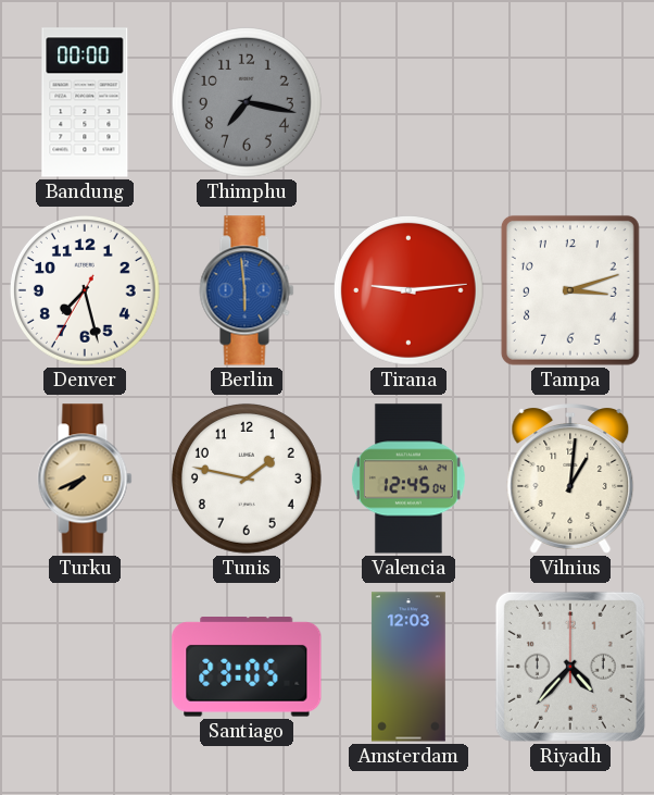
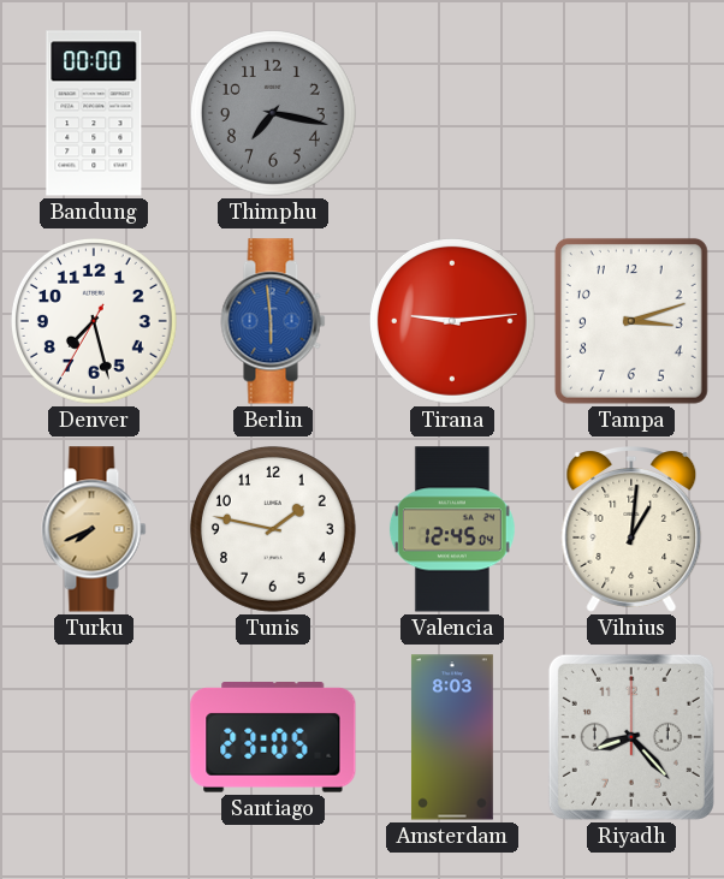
Amsterdam: 12:03 -> 8:03
Riyadh: 4:37 -> 8:23
